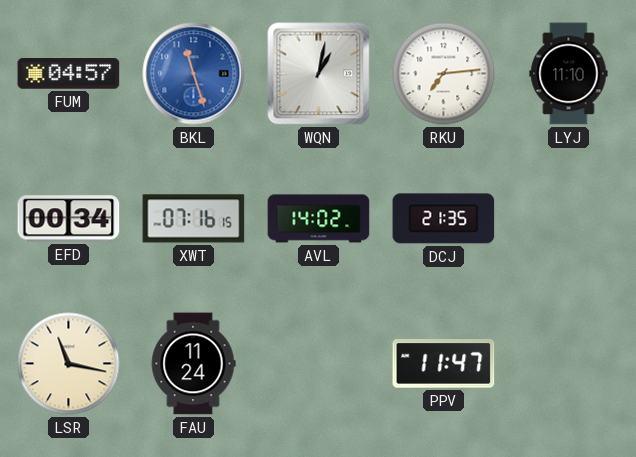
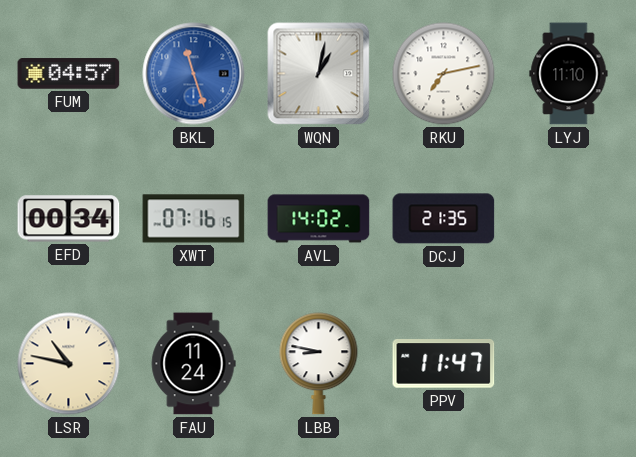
RKU: 7:14 -> 7:13
LSR: 11:17 -> 10:47
LBB: none -> 8:47
